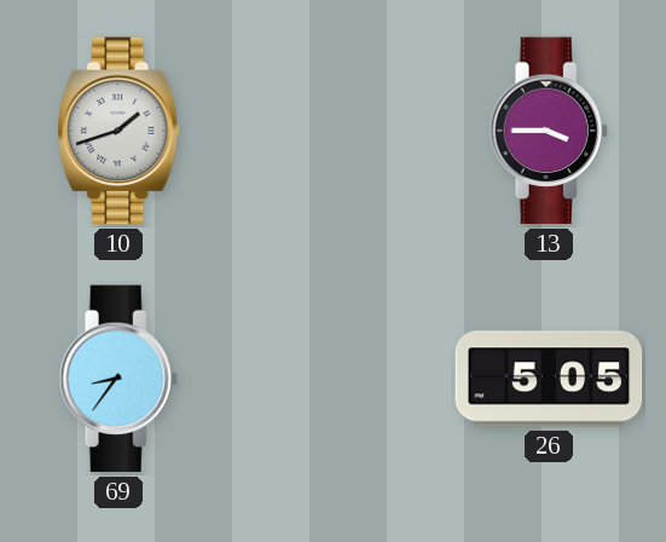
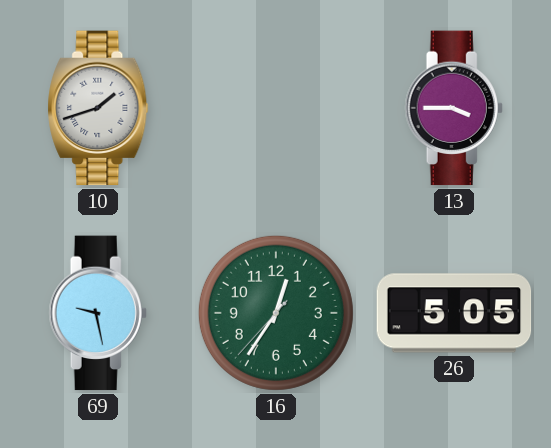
69: 8:36 -> 9:28
16: none -> 12:35
